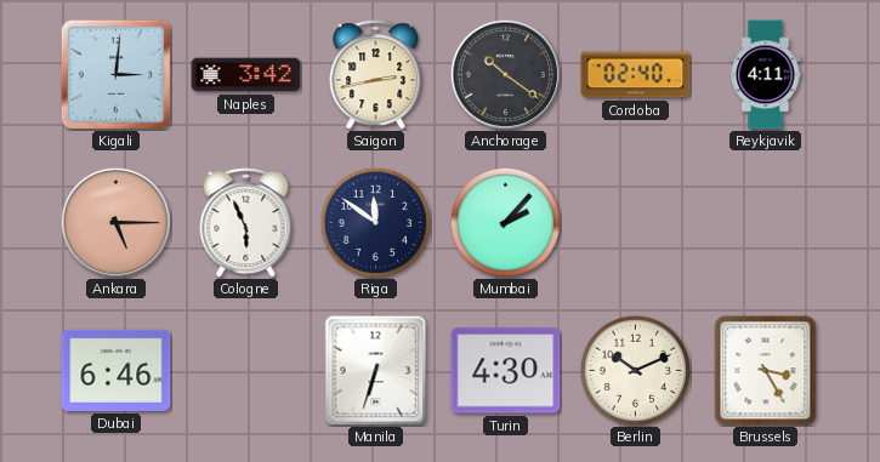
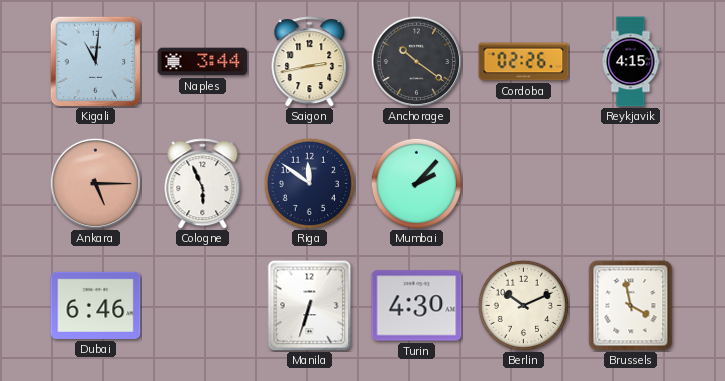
Kigali: 3:01 -> 11:01
Naples: 3:42 -> 3:44
Cordoba: 02:40 -> 02:26
Reykjavik: 4:11 -> 4:15
Brussels: 3:25 -> 3:58
